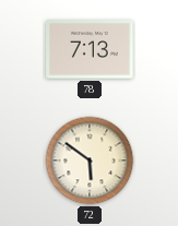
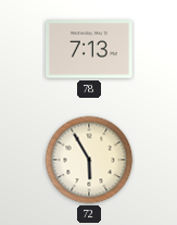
72: 5:51 -> 5:55
